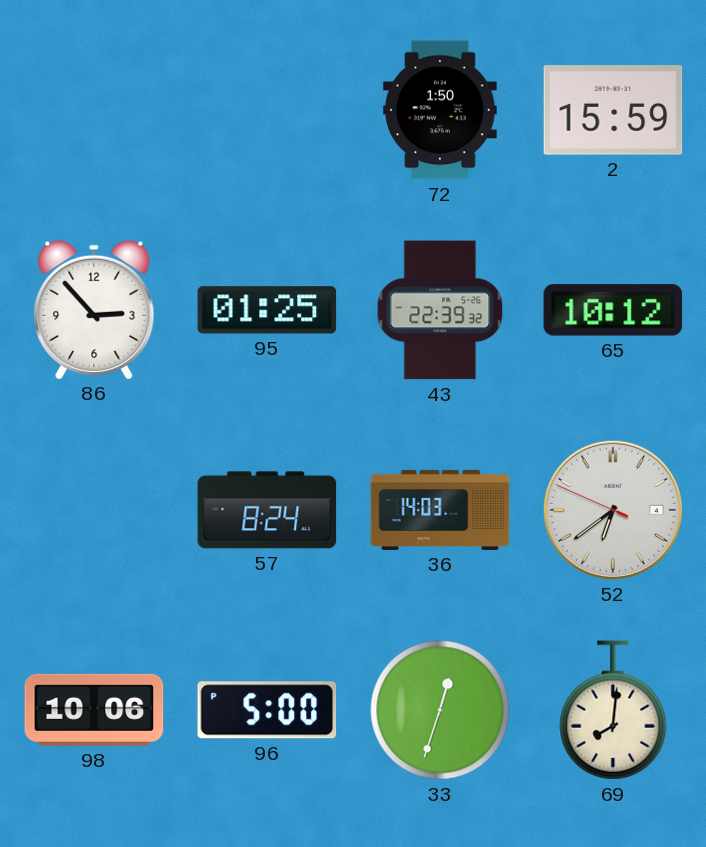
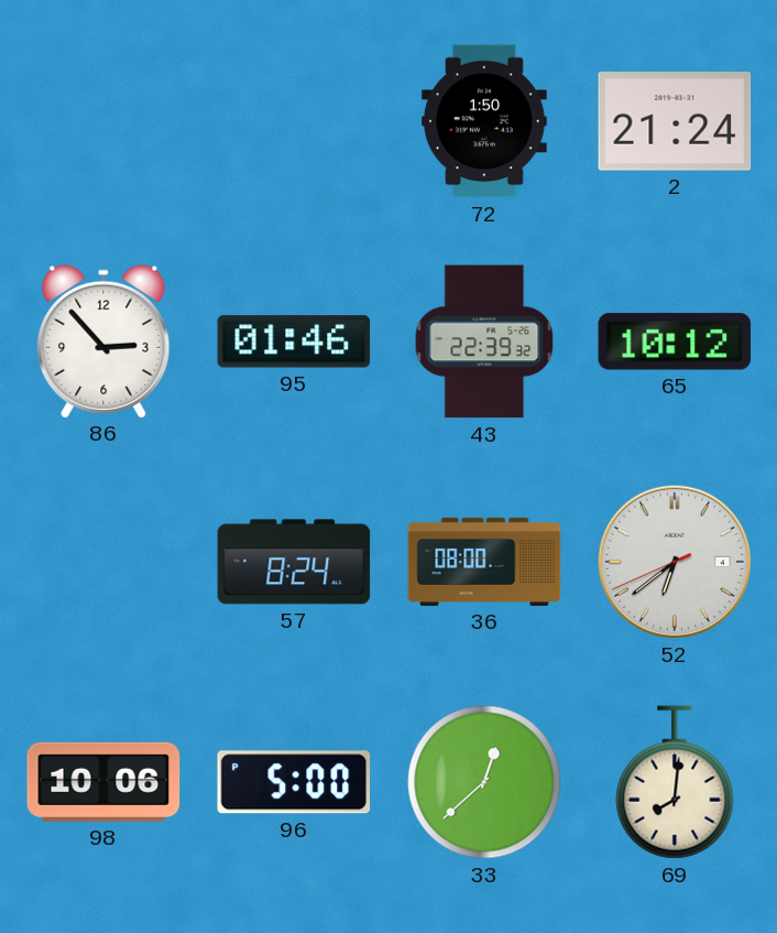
2: 15:59 -> 21:24
95: 01:25 -> 01:46
36: 14:03 -> 08:00
52: 6:38:49 -> 6:38:41
33: 12:33 -> 12:38
